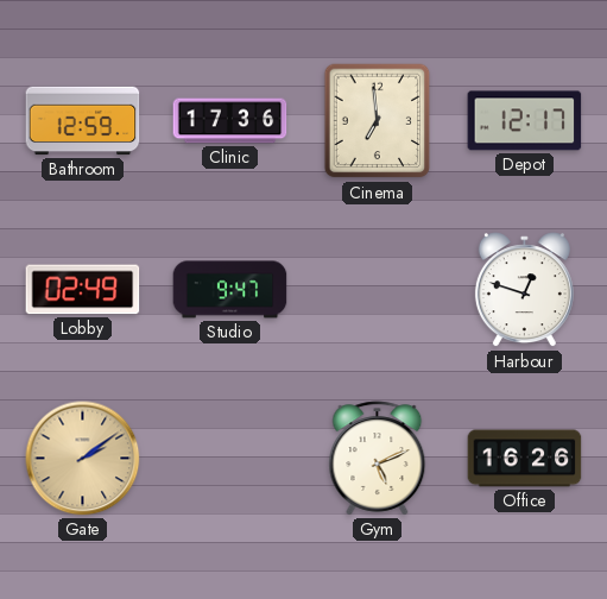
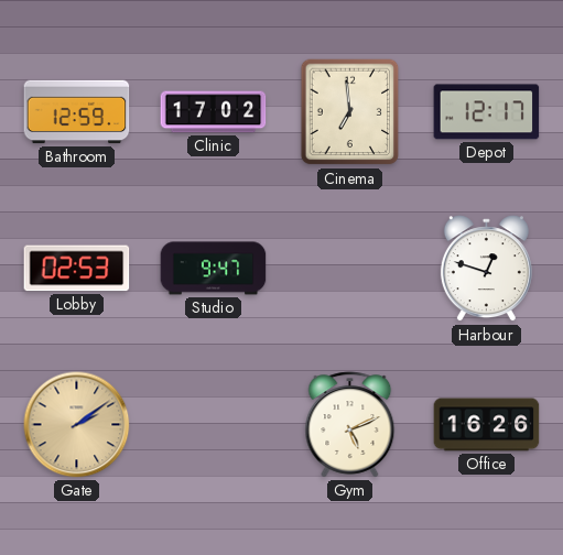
Clinic: 17:36 -> 17:02
Lobby: 02:49 -> 02:53
